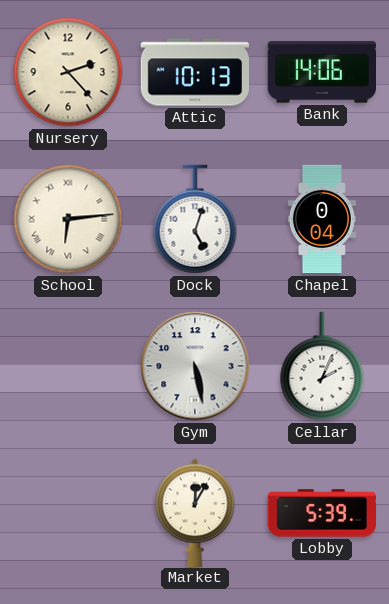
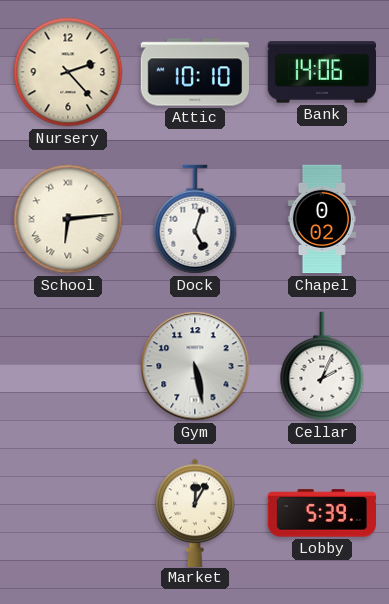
Attic: 10:13 -> 10:10
Chapel: 0:04 -> 0:02
